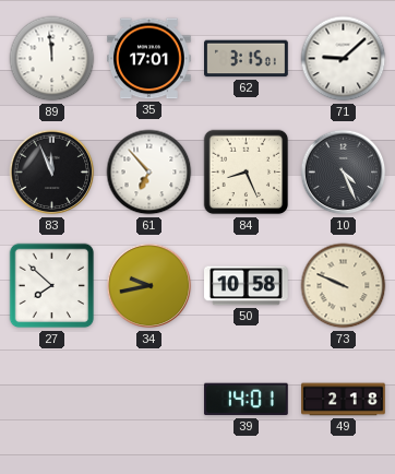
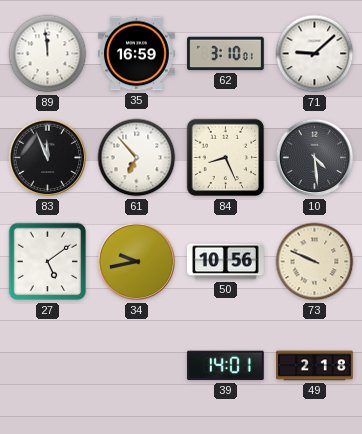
35: 17:01 -> 16:59
62: 3:15 -> 3:10
10: 4:26 -> 4:29
27: 7:52 -> 5:09
50: 10:58 -> 10:56
